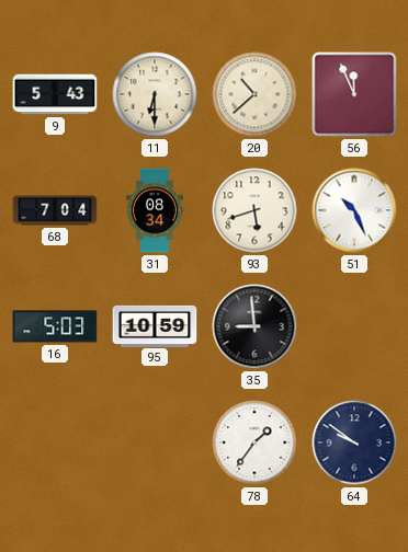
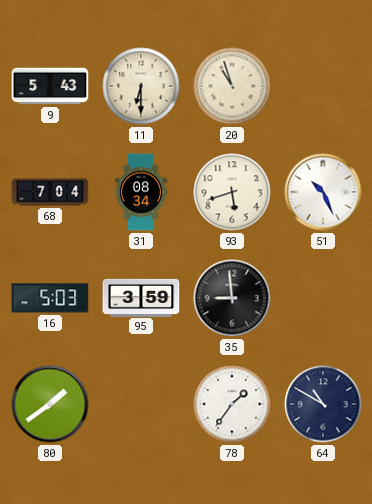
20: 10:38 -> 10:57
56: 11:56 -> none
95: 10:59 -> 3:59
80: none -> 1:39
64: 9:51 -> 10:50
